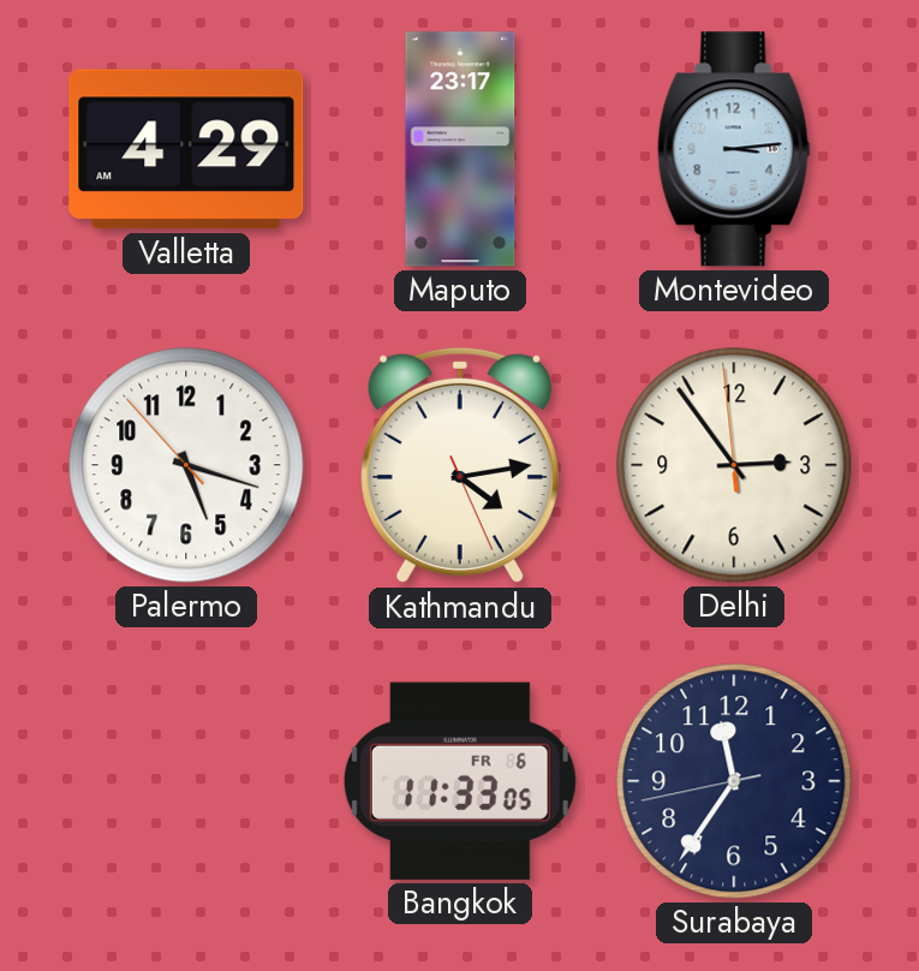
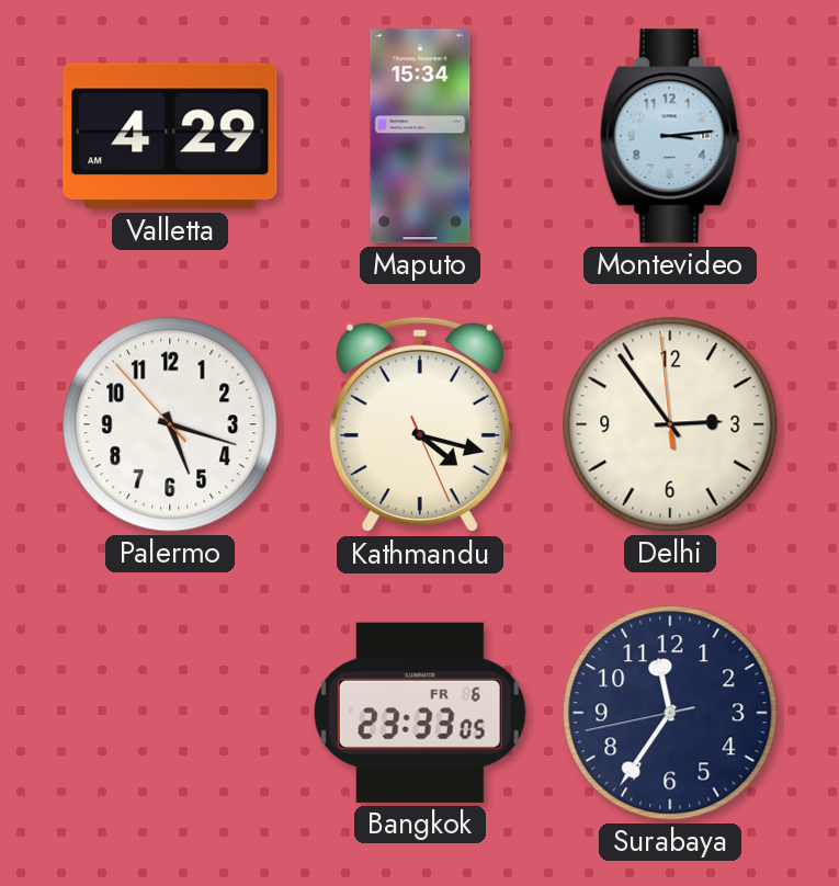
Maputo: 23:17 -> 15:34
Kathmandu: 4:13 -> 4:17
Bangkok: 11:33 -> 23:33
